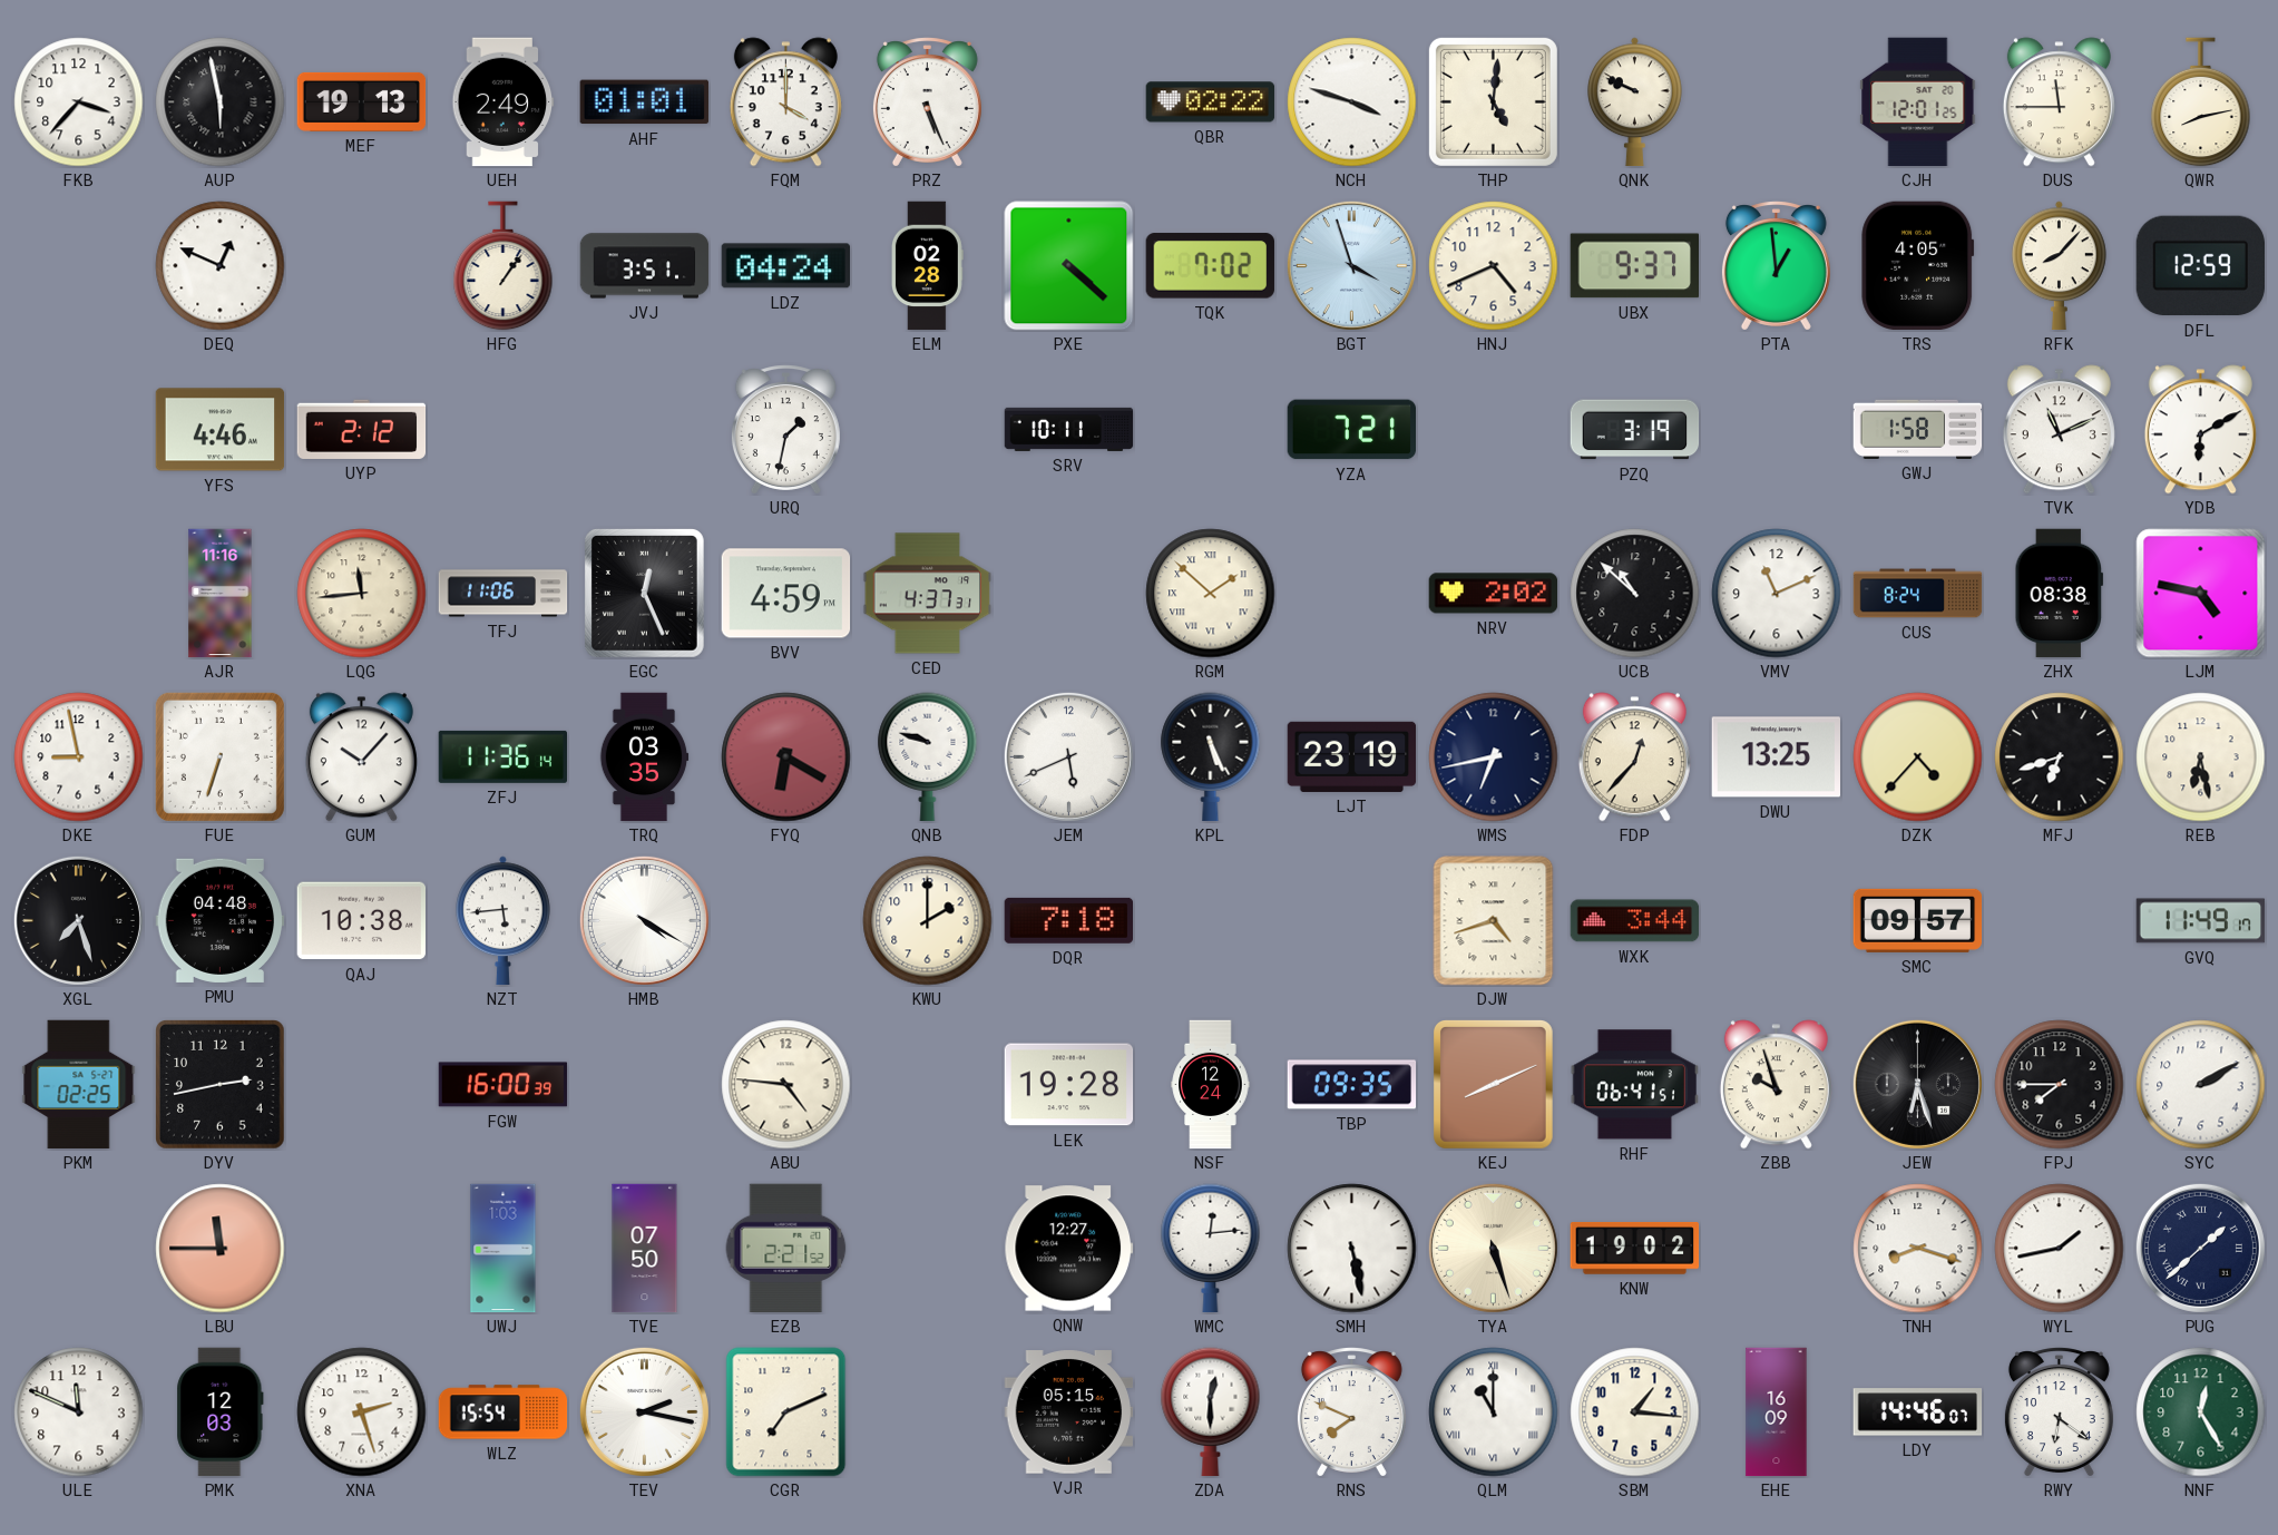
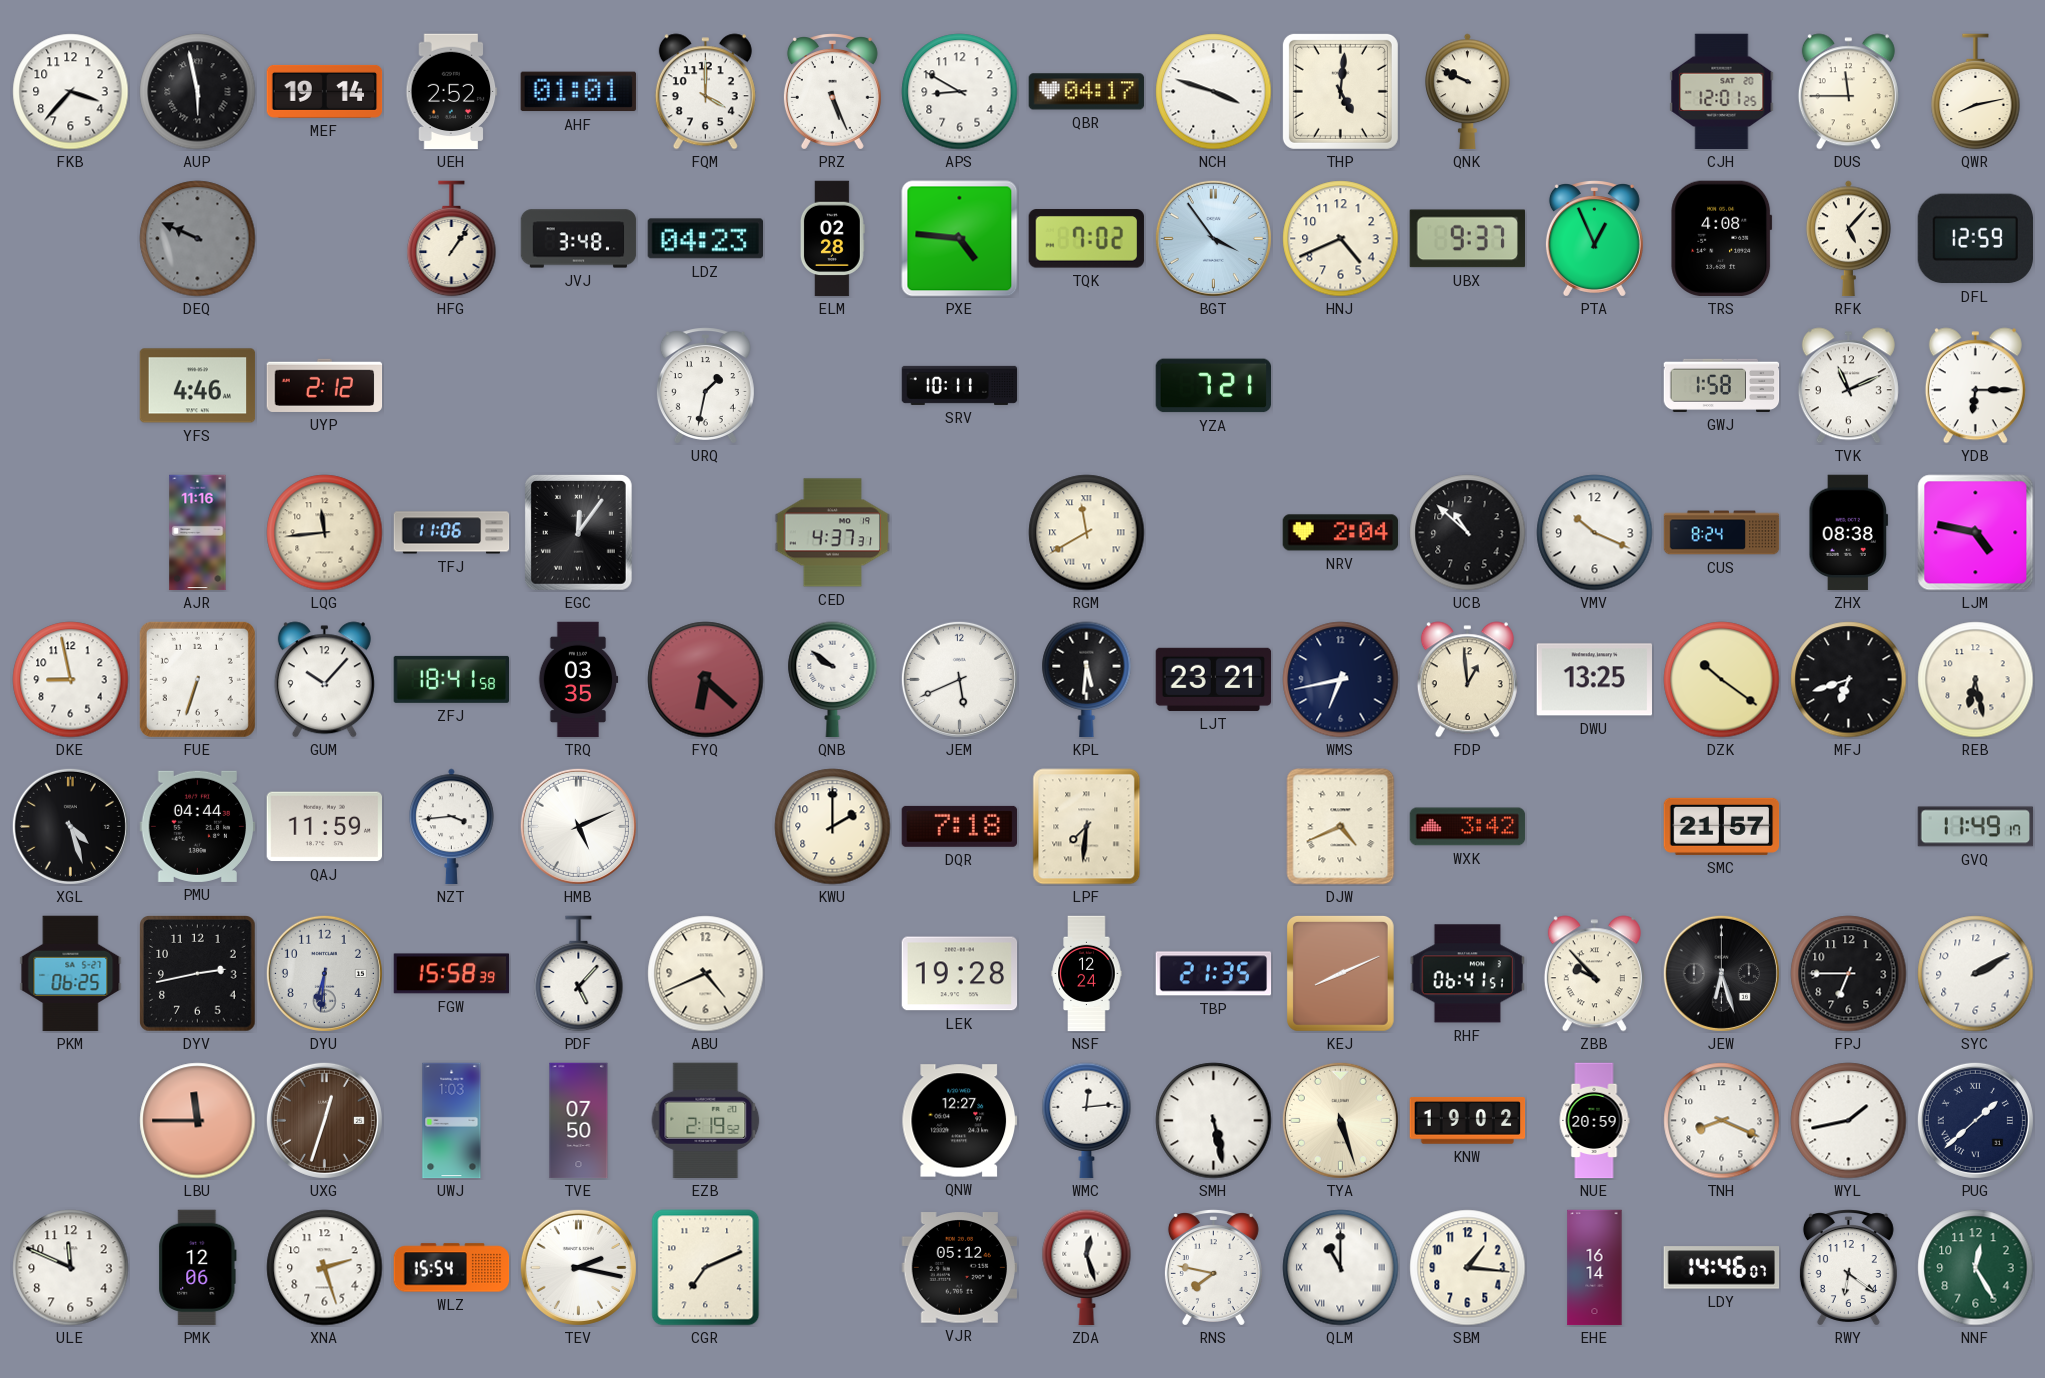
MEF: 19:13 -> 19:14
UEH: 2:49 -> 2:52
APS: none -> 8:50
QBR: 02:22 -> 04:17
DEQ: 12:49 -> 9:49
DEQ dial: white -> grey
JVJ: 3:51 -> 3:48
LDZ: 04:24 -> 04:23
PXE: 4:22 -> 4:46
BGT: 3:57 -> 3:54
PTA: 12:59 -> 12:56
TRS: 4:05 -> 4:08
RFK: 8:07 -> 5:07
PZQ: 3:19 -> none
YDB: 6:10 -> 6:15
EGC: 12:26 -> 12:06
BVV: 4:59 -> none
RGM: 1:52 -> 11:40
NRV: 2:02 -> 2:04
VMV: 11:11 -> 10:19
ZFJ: 11:36 -> 18:41
FYQ: 6:20 -> 6:22
QNB: 9:48 -> 9:51
KPL: 5:26 -> 5:31
LJT: 23:19 -> 23:21
FDP: 12:37 -> 12:59
DZK: 4:37 -> 10:21
XGL: 7:27 -> 4:27
PMU: 04:48 -> 04:44
QAJ: 10:38 -> 11:59
NZT: 5:44 -> 3:44
HMB: 4:20 -> 5:11
LPF: none -> 7:31
DJW: 4:42 -> 4:41
WXK: 3:44 -> 3:42
SMC: 09:57 -> 21:57
PKM: 02:25 -> 06:25
DYU: none -> 6:31
FGW: 16:00 -> 15:58
PDF: none -> 5:07
ABU: 4:46 -> 4:41
TBP: 09:35 -> 21:35
ZBB: 9:57 -> 9:53
FPJ: 7:45 -> 6:45
UXG: none -> 12:33
EZB: 2:21 -> 2:19
NUE: none -> 20:59
TNH: 8:18 -> 8:19
PMK: 12:03 -> 12:06
VJR: 05:15 -> 05:12
ZDA: 12:30 -> 12:27
RNS: 7:49 -> 7:47
EHE: 16:09 -> 16:14
